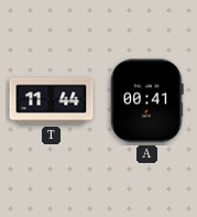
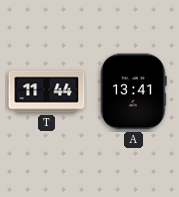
A: 00:41 -> 13:41
